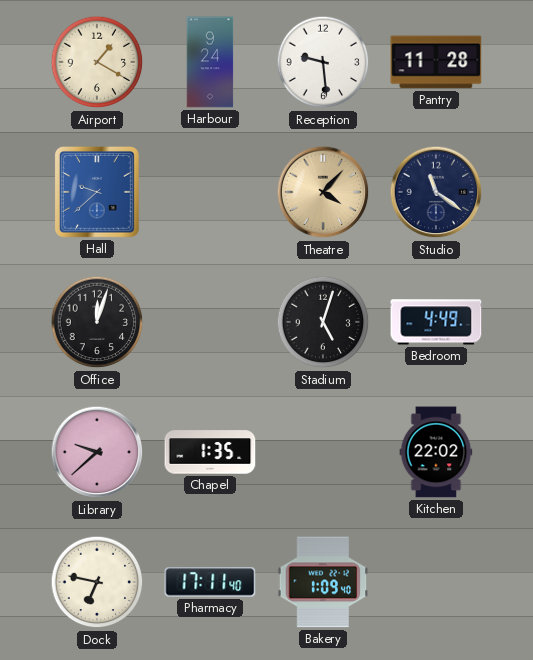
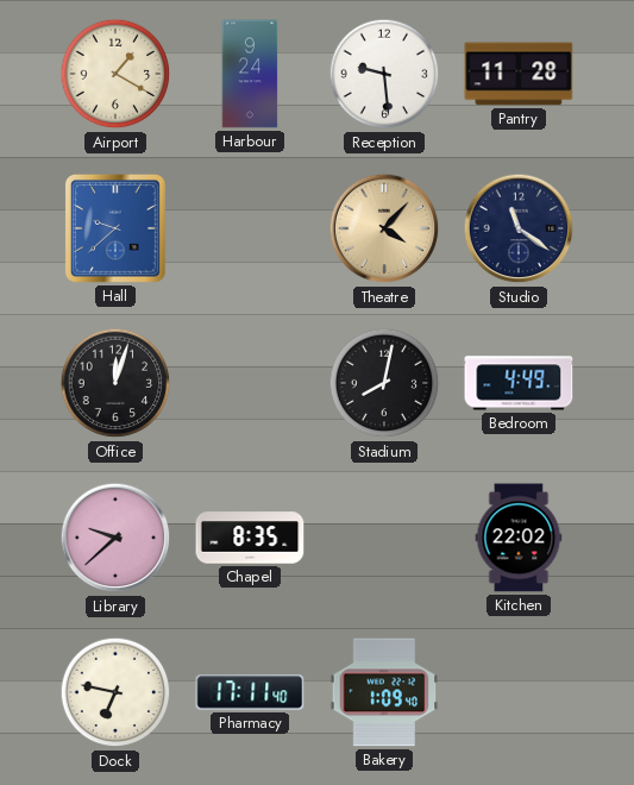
Stadium: 5:03 -> 8:02
Chapel: 1:35 -> 8:35
